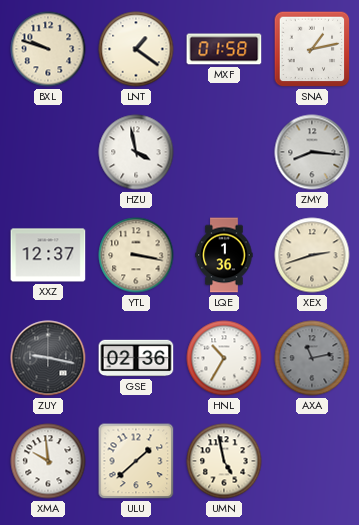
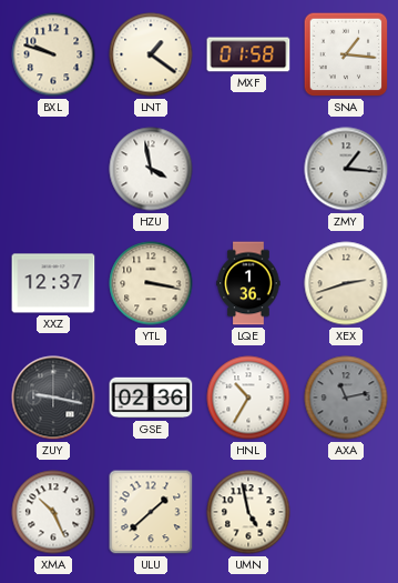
SNA: 1:13 -> 1:16
ZMY: 8:16 -> 1:16
XMA: 9:59 -> 10:26
